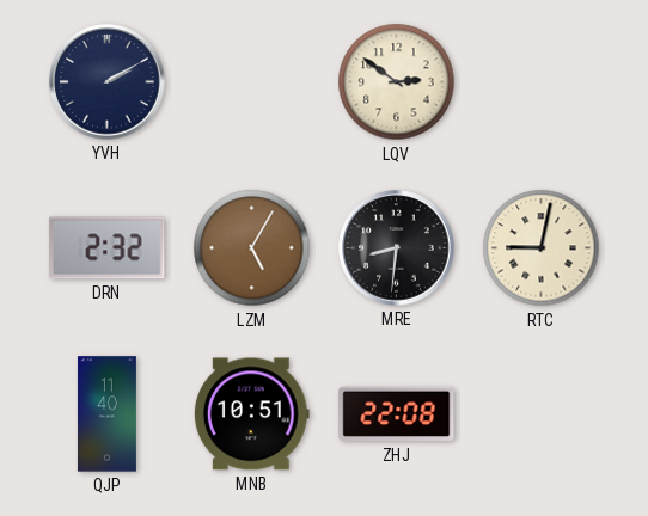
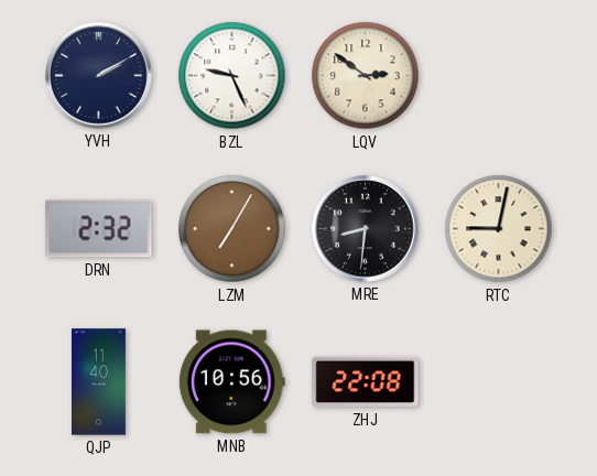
BZL: none -> 9:26
LZM: 5:05 -> 7:05
MNB: 10:51 -> 10:56
